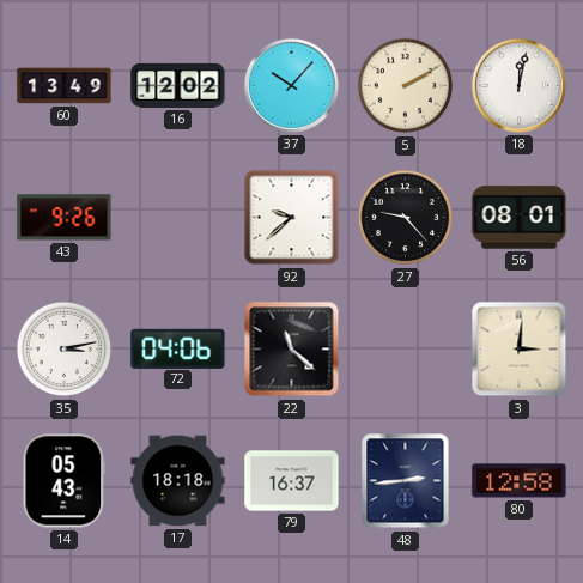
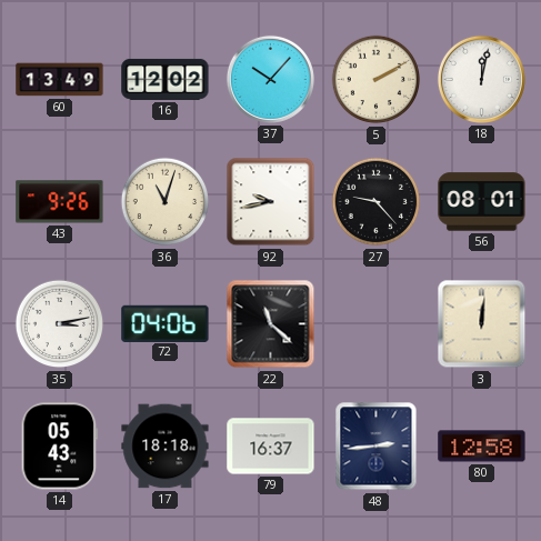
36: none -> 11:03
92: 9:38 -> 9:43
3: 3:01 -> 12:01
